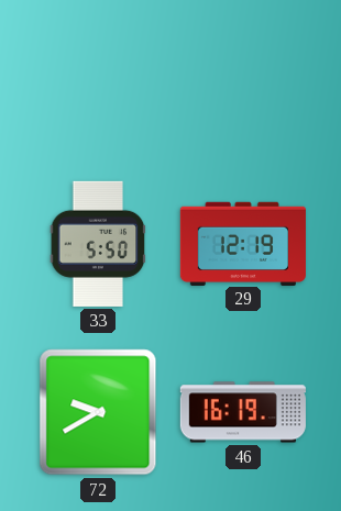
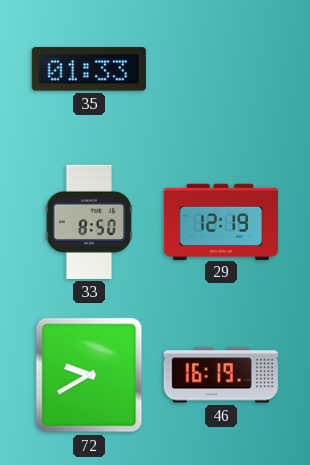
35: none -> 01:33
33: 5:50 -> 8:50
